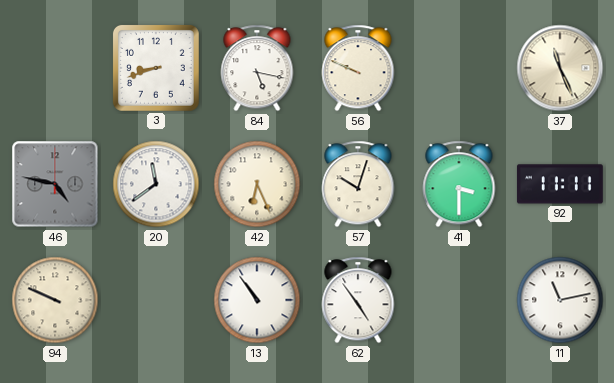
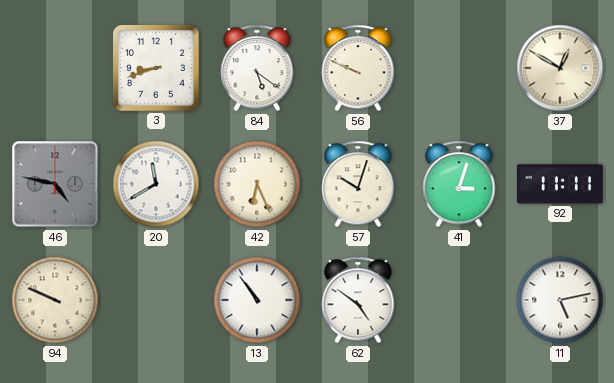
84: 5:17 -> 5:21
37: 11:26 -> 12:50
20: 11:39 -> 11:40
41: 3:30 -> 3:03
62: 4:54 -> 4:51
11: 11:13 -> 5:13
